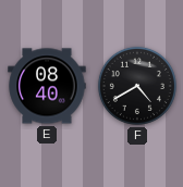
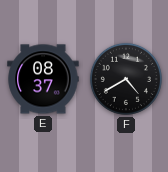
E: 08:40 -> 08:37
